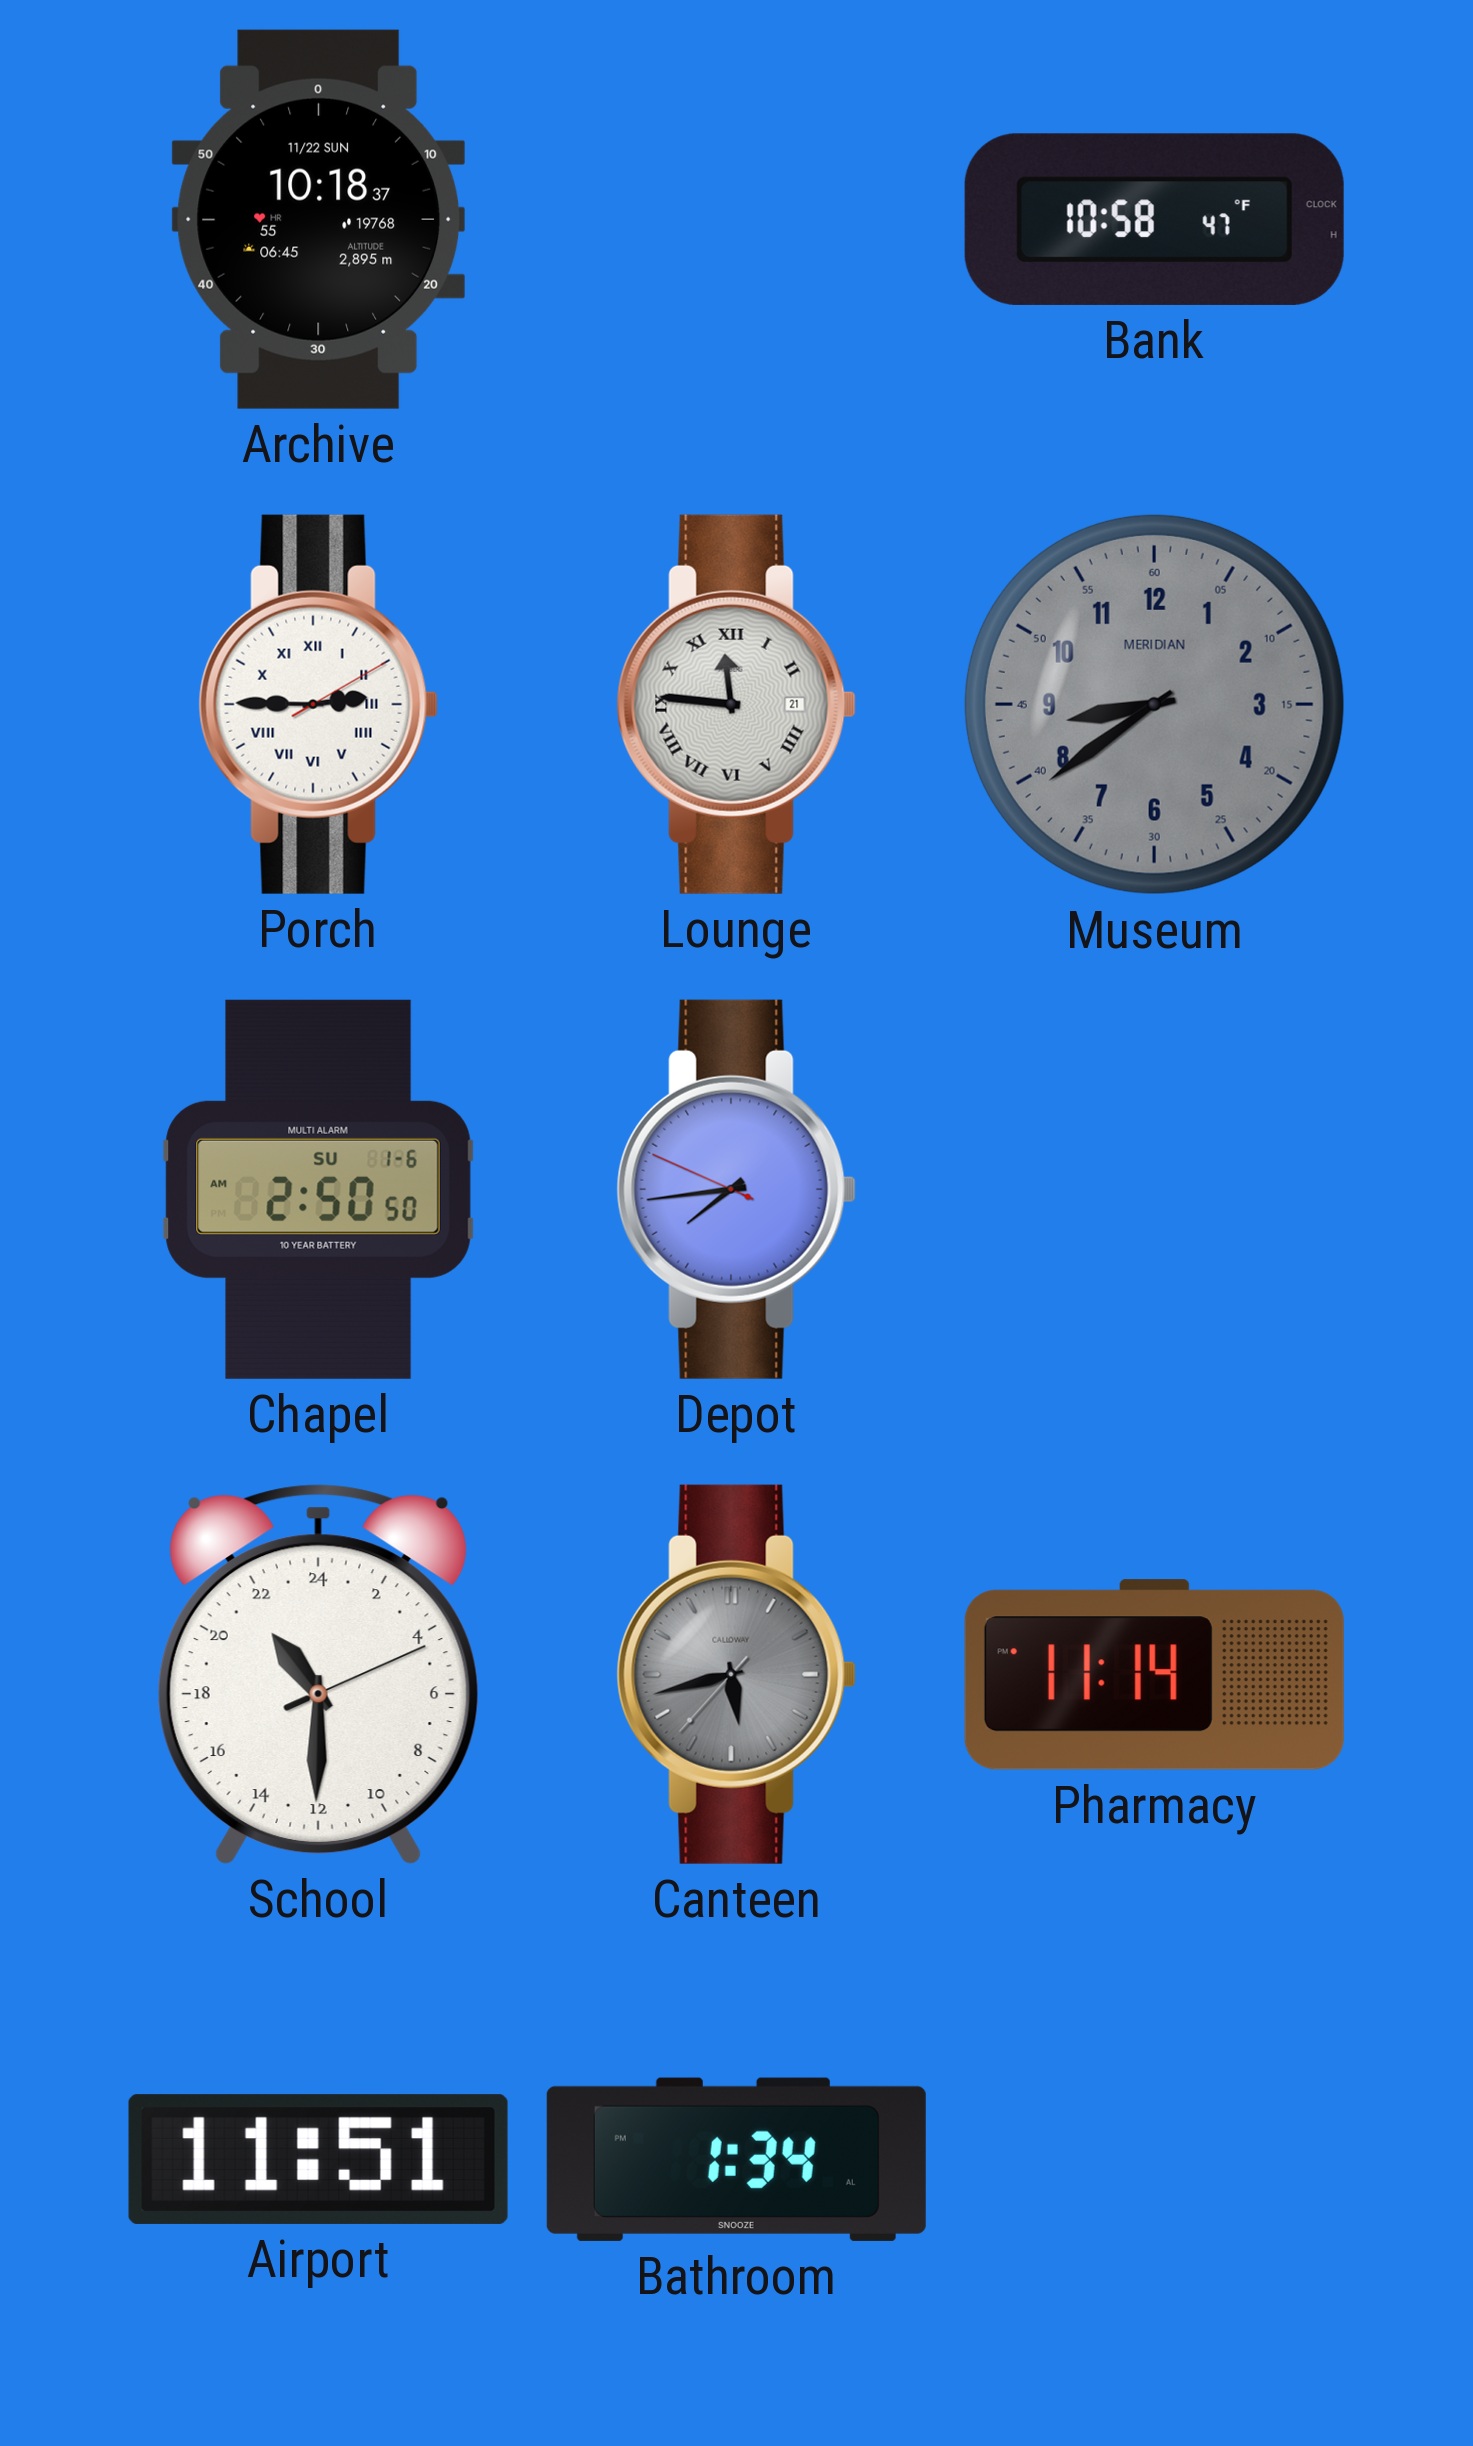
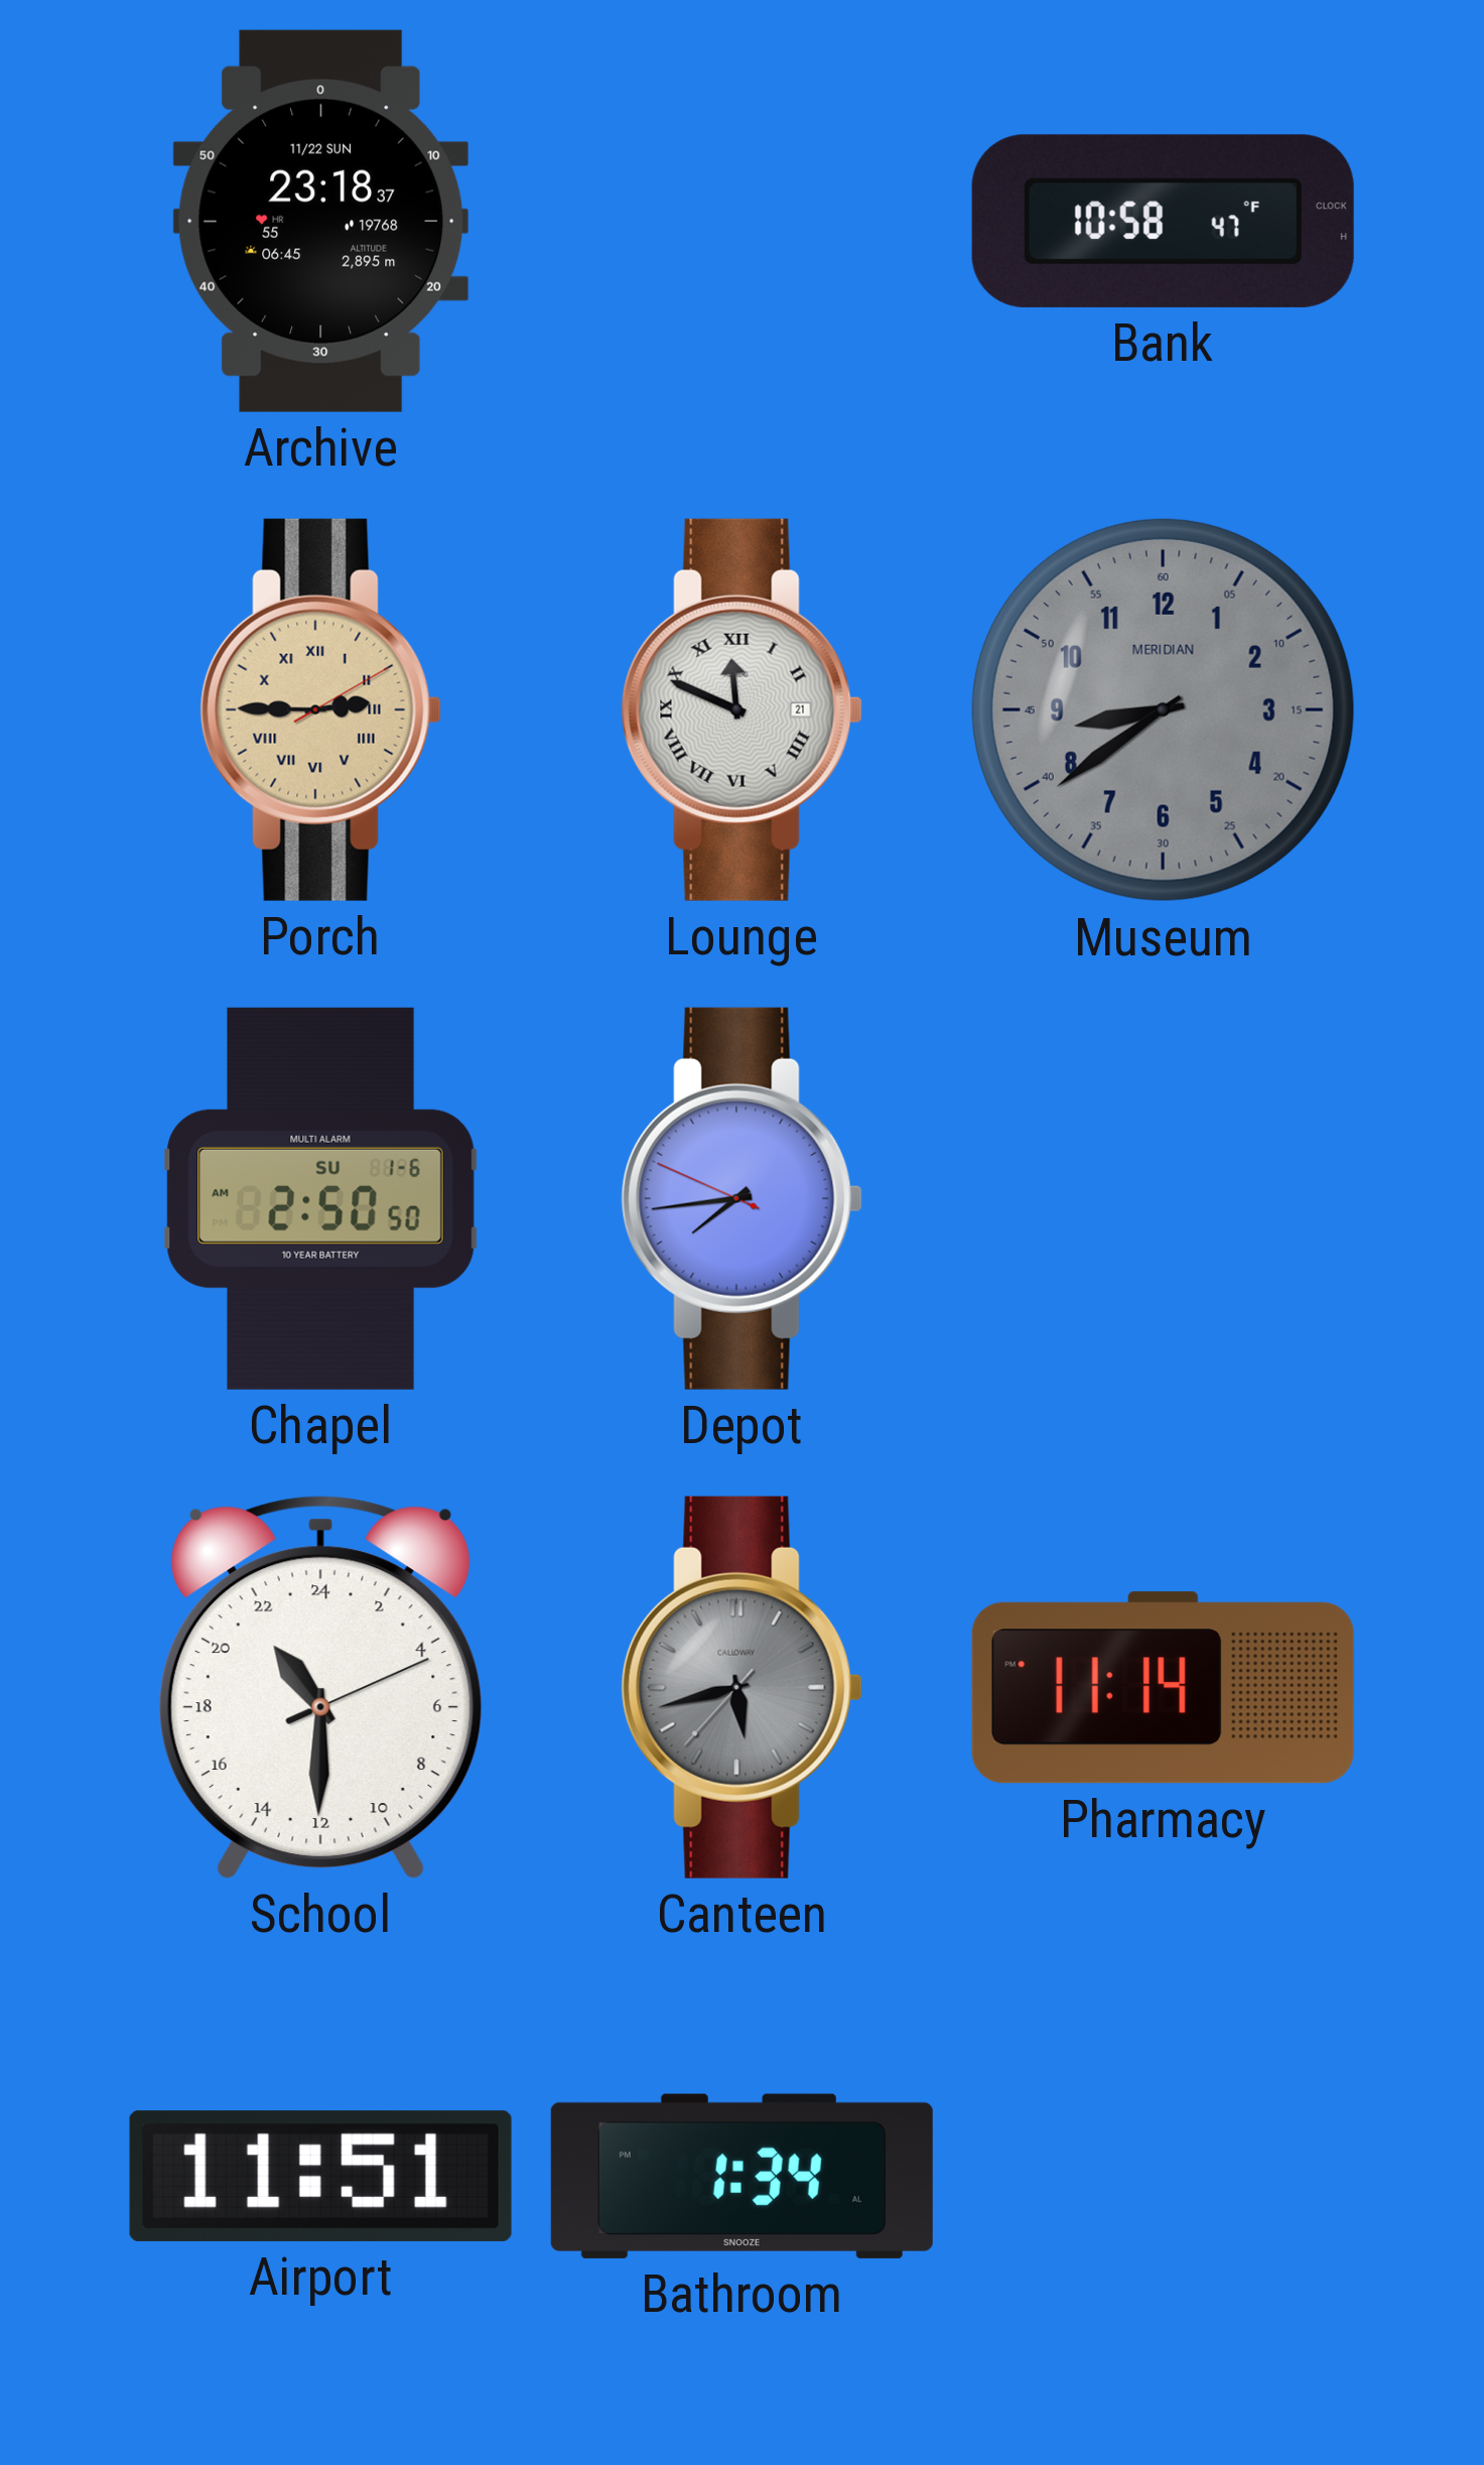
Archive: 10:18 -> 23:18
Porch dial: white -> champagne
Lounge: 11:46 -> 11:49
